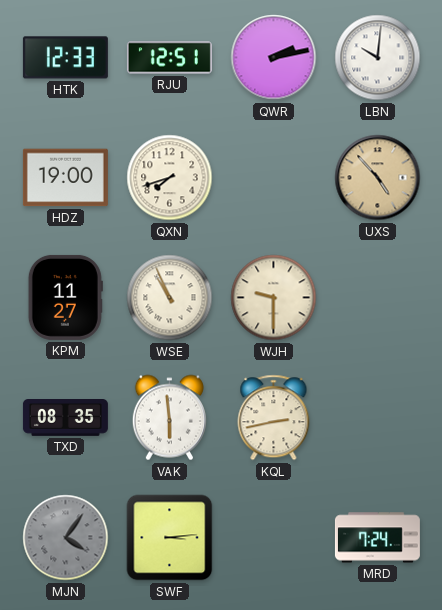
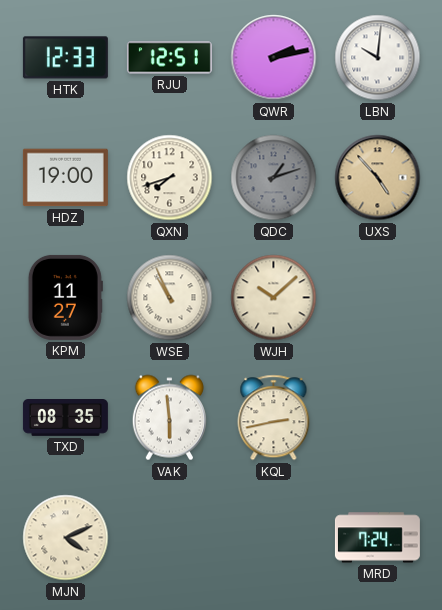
QDC: none -> 1:12
WJH: 9:30 -> 10:08
MJN: 4:06 -> 4:11
MJN dial: grey -> cream
SWF: 3:14 -> none
